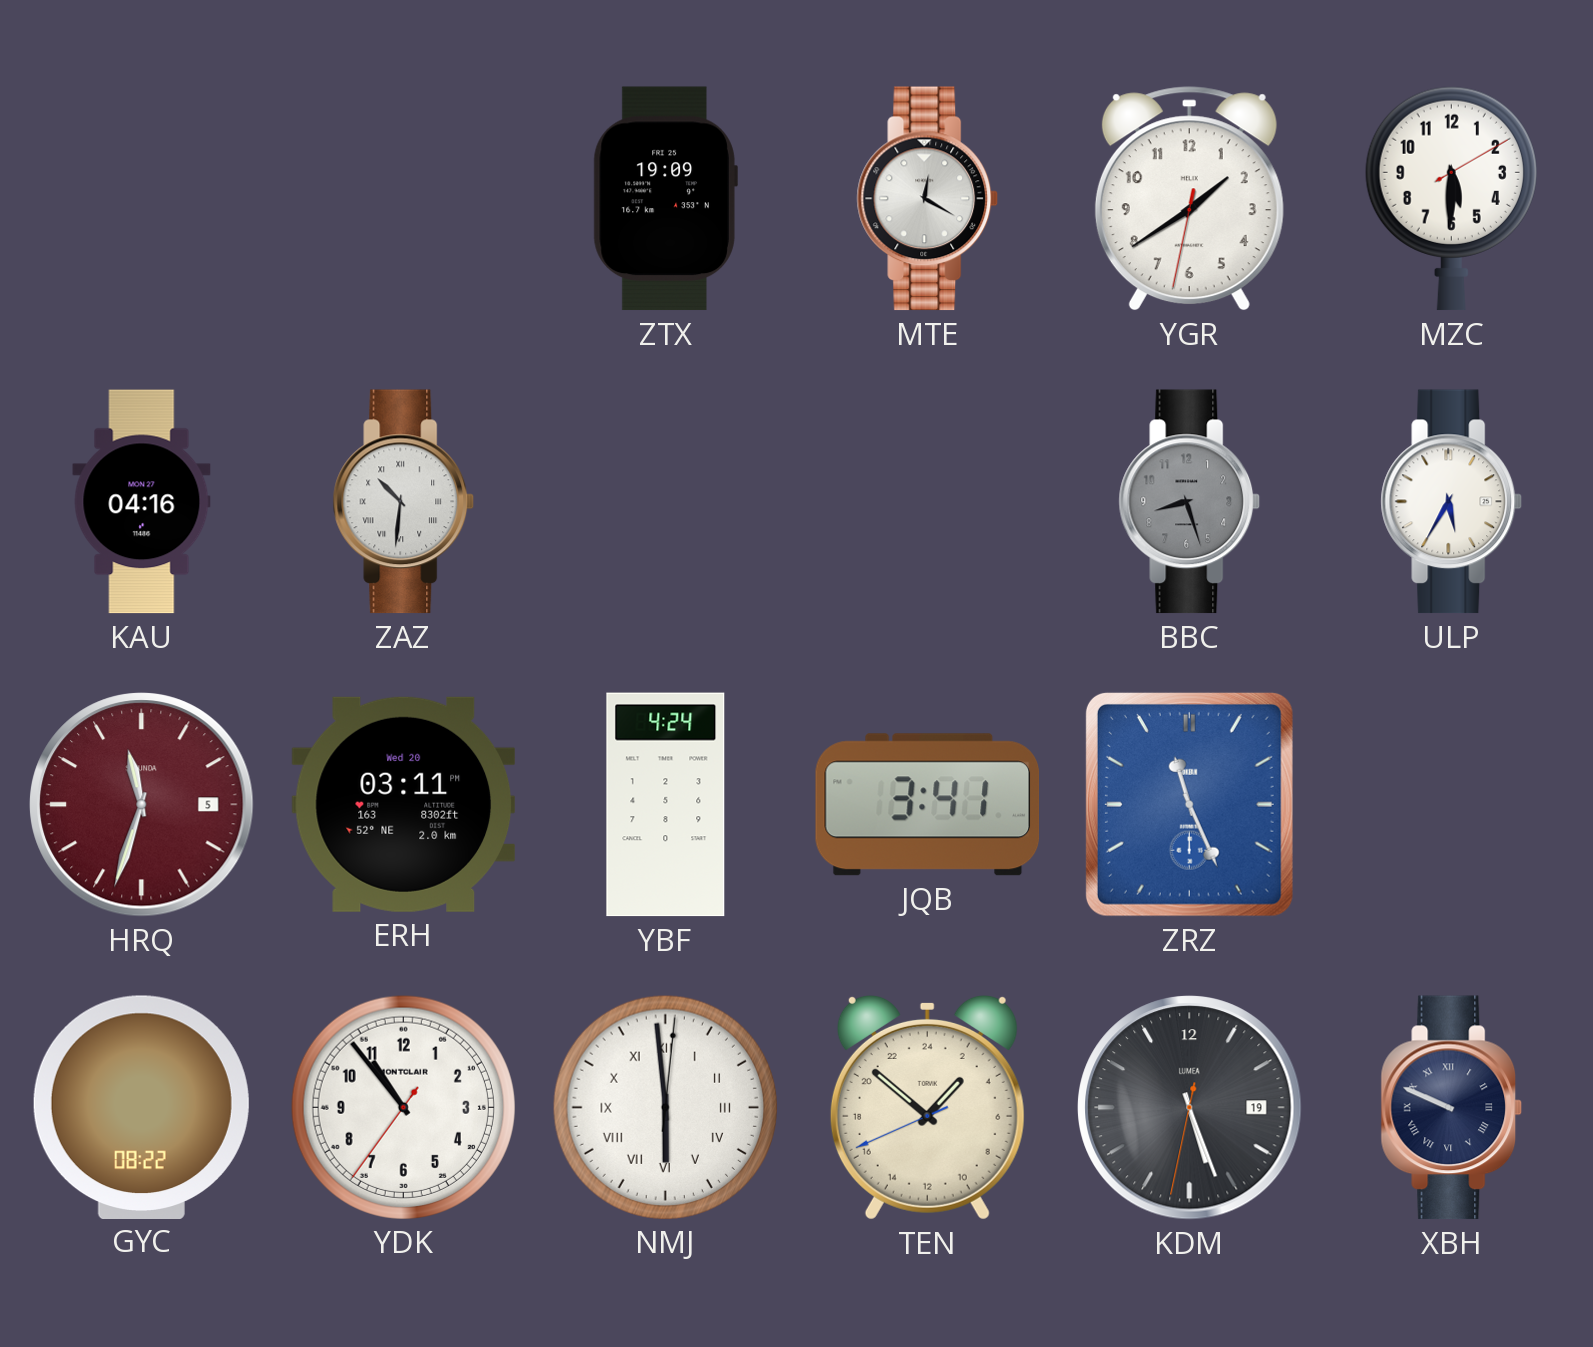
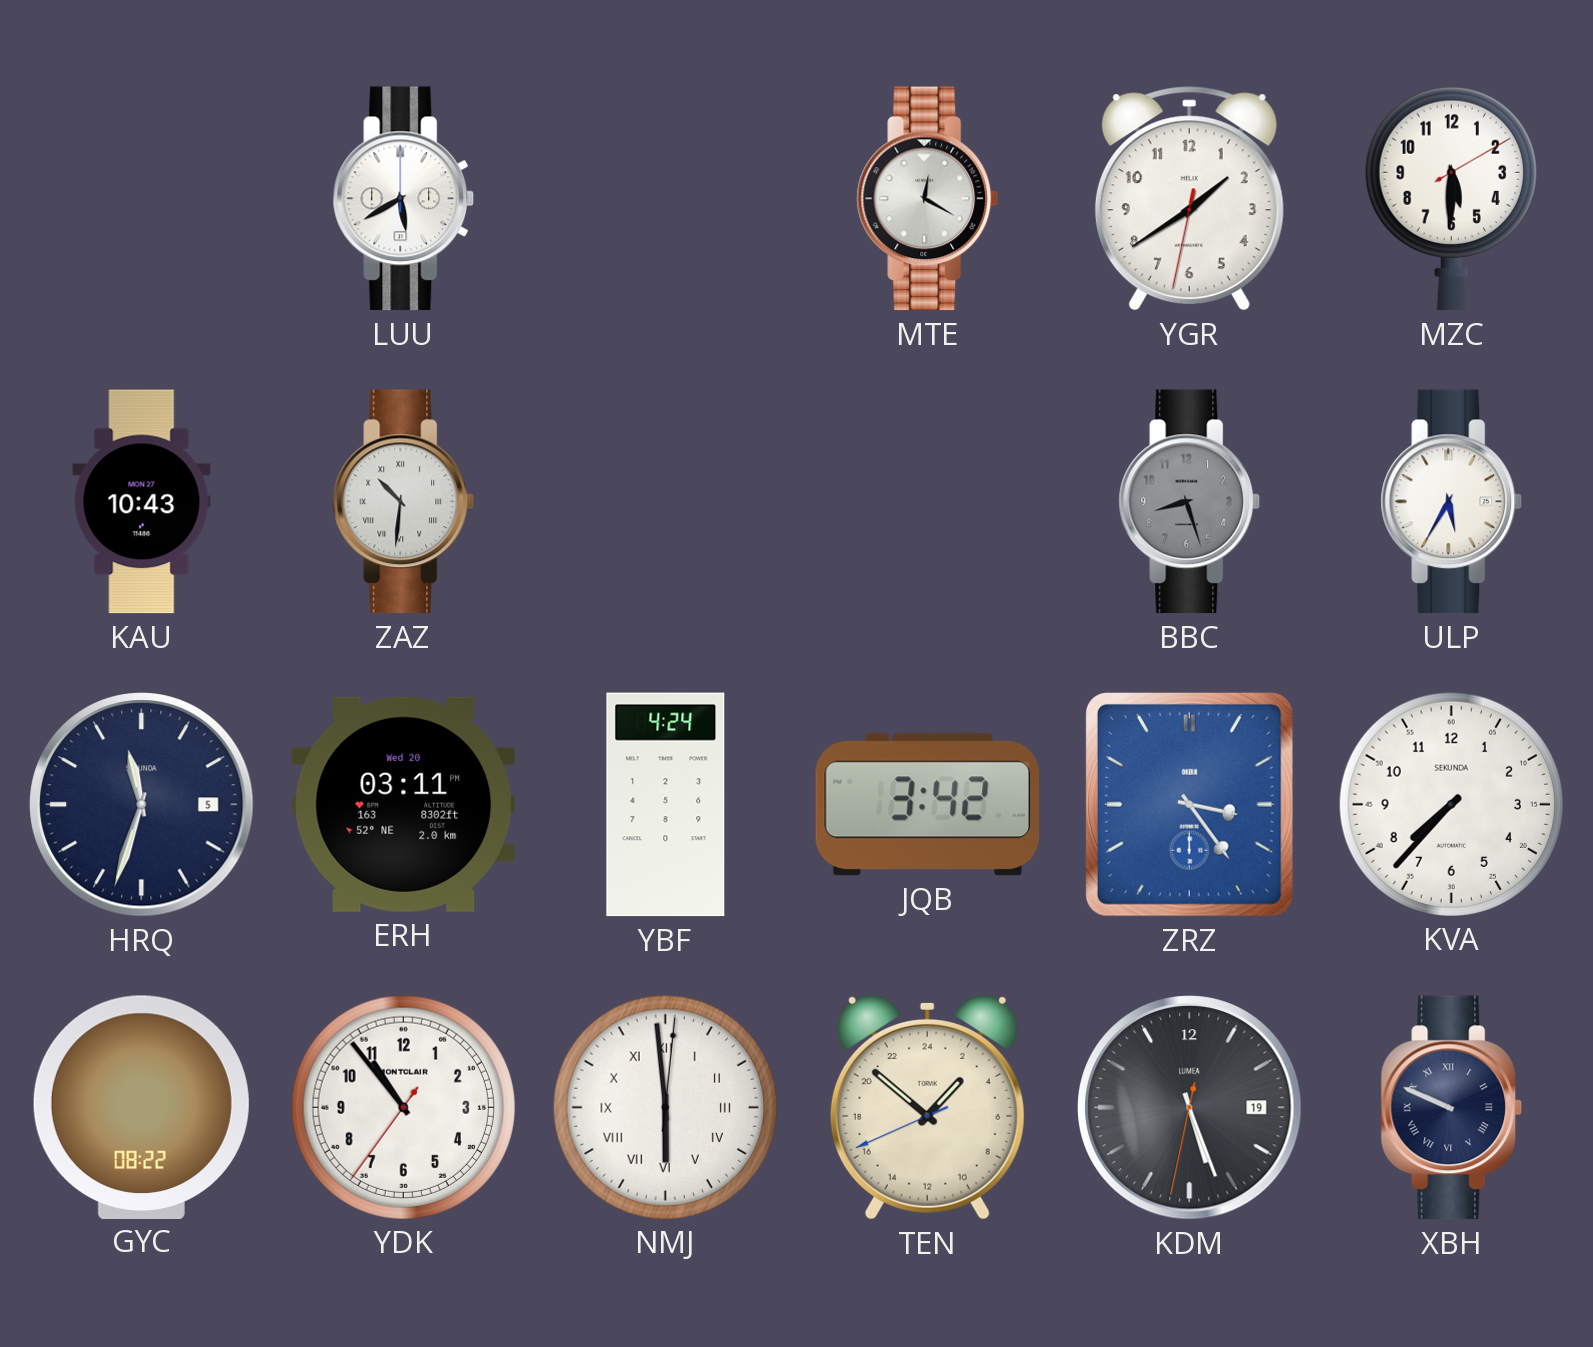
LUU: none -> 5:40
ZTX: 19:09 -> none
KAU: 04:16 -> 10:43
HRQ dial: burgundy -> navy
JQB: 3:41 -> 3:42
ZRZ: 11:26 -> 3:24
KVA: none -> 7:37
